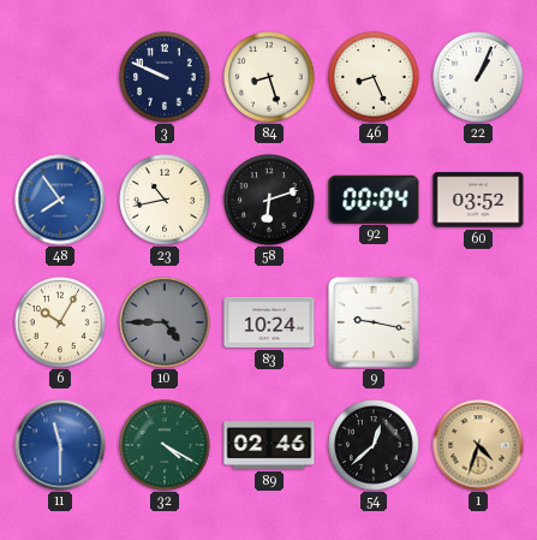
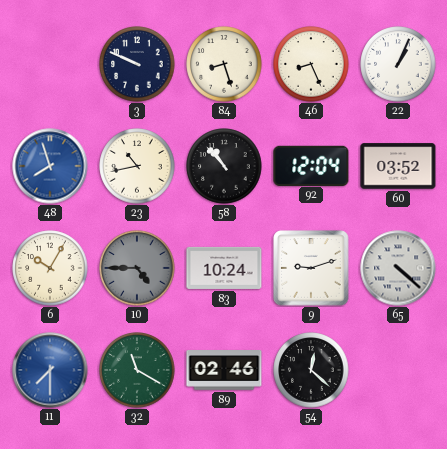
48: 7:54 -> 7:57
58: 6:12 -> 10:53
92: 00:04 -> 12:04
9: 9:17 -> 9:12
65: none -> 4:22
11: 11:30 -> 7:30
32: 4:20 -> 11:20
54: 12:38 -> 12:22
1: 4:33 -> none
